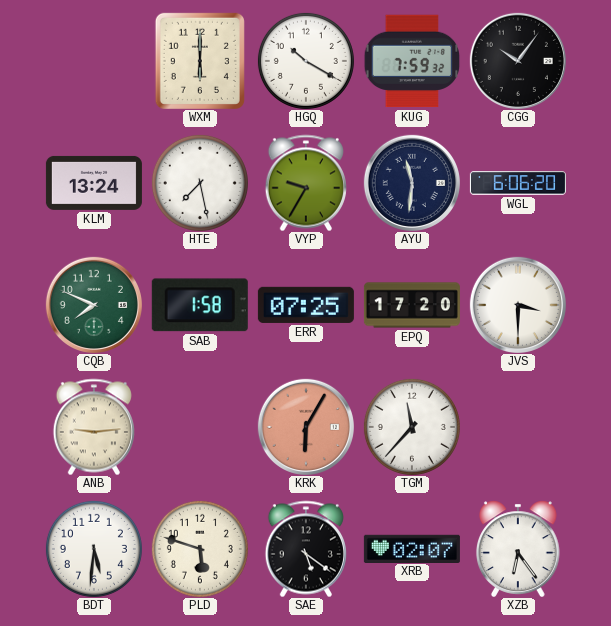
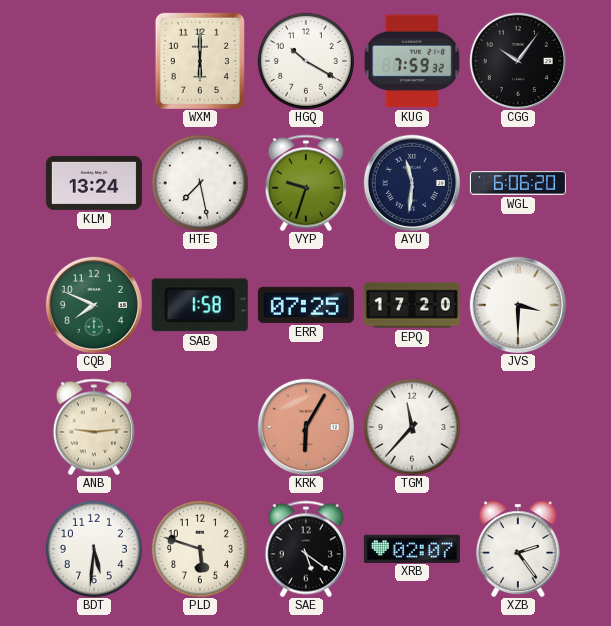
VYP: 9:35 -> 9:33
XZB: 6:24 -> 2:24
